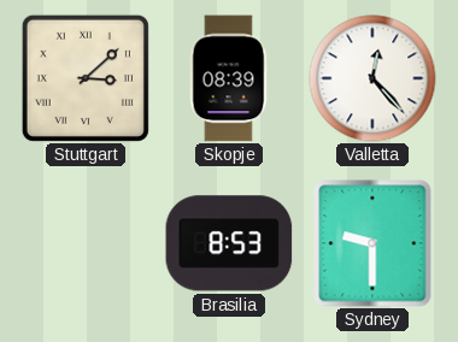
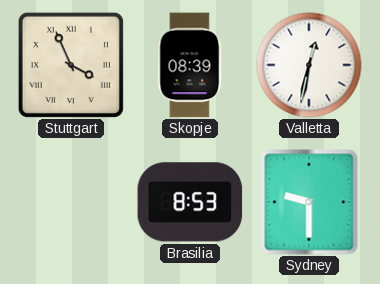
Stuttgart: 3:08 -> 3:56
Valletta: 12:23 -> 12:32
